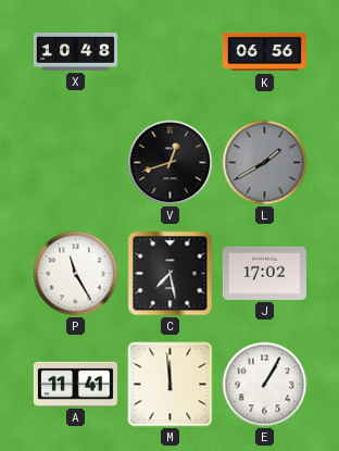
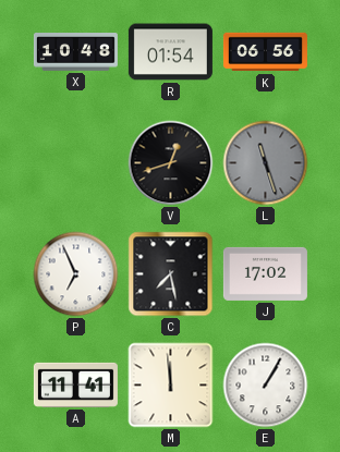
R: none -> 01:54
L: 1:40 -> 11:27
P: 11:25 -> 6:56
